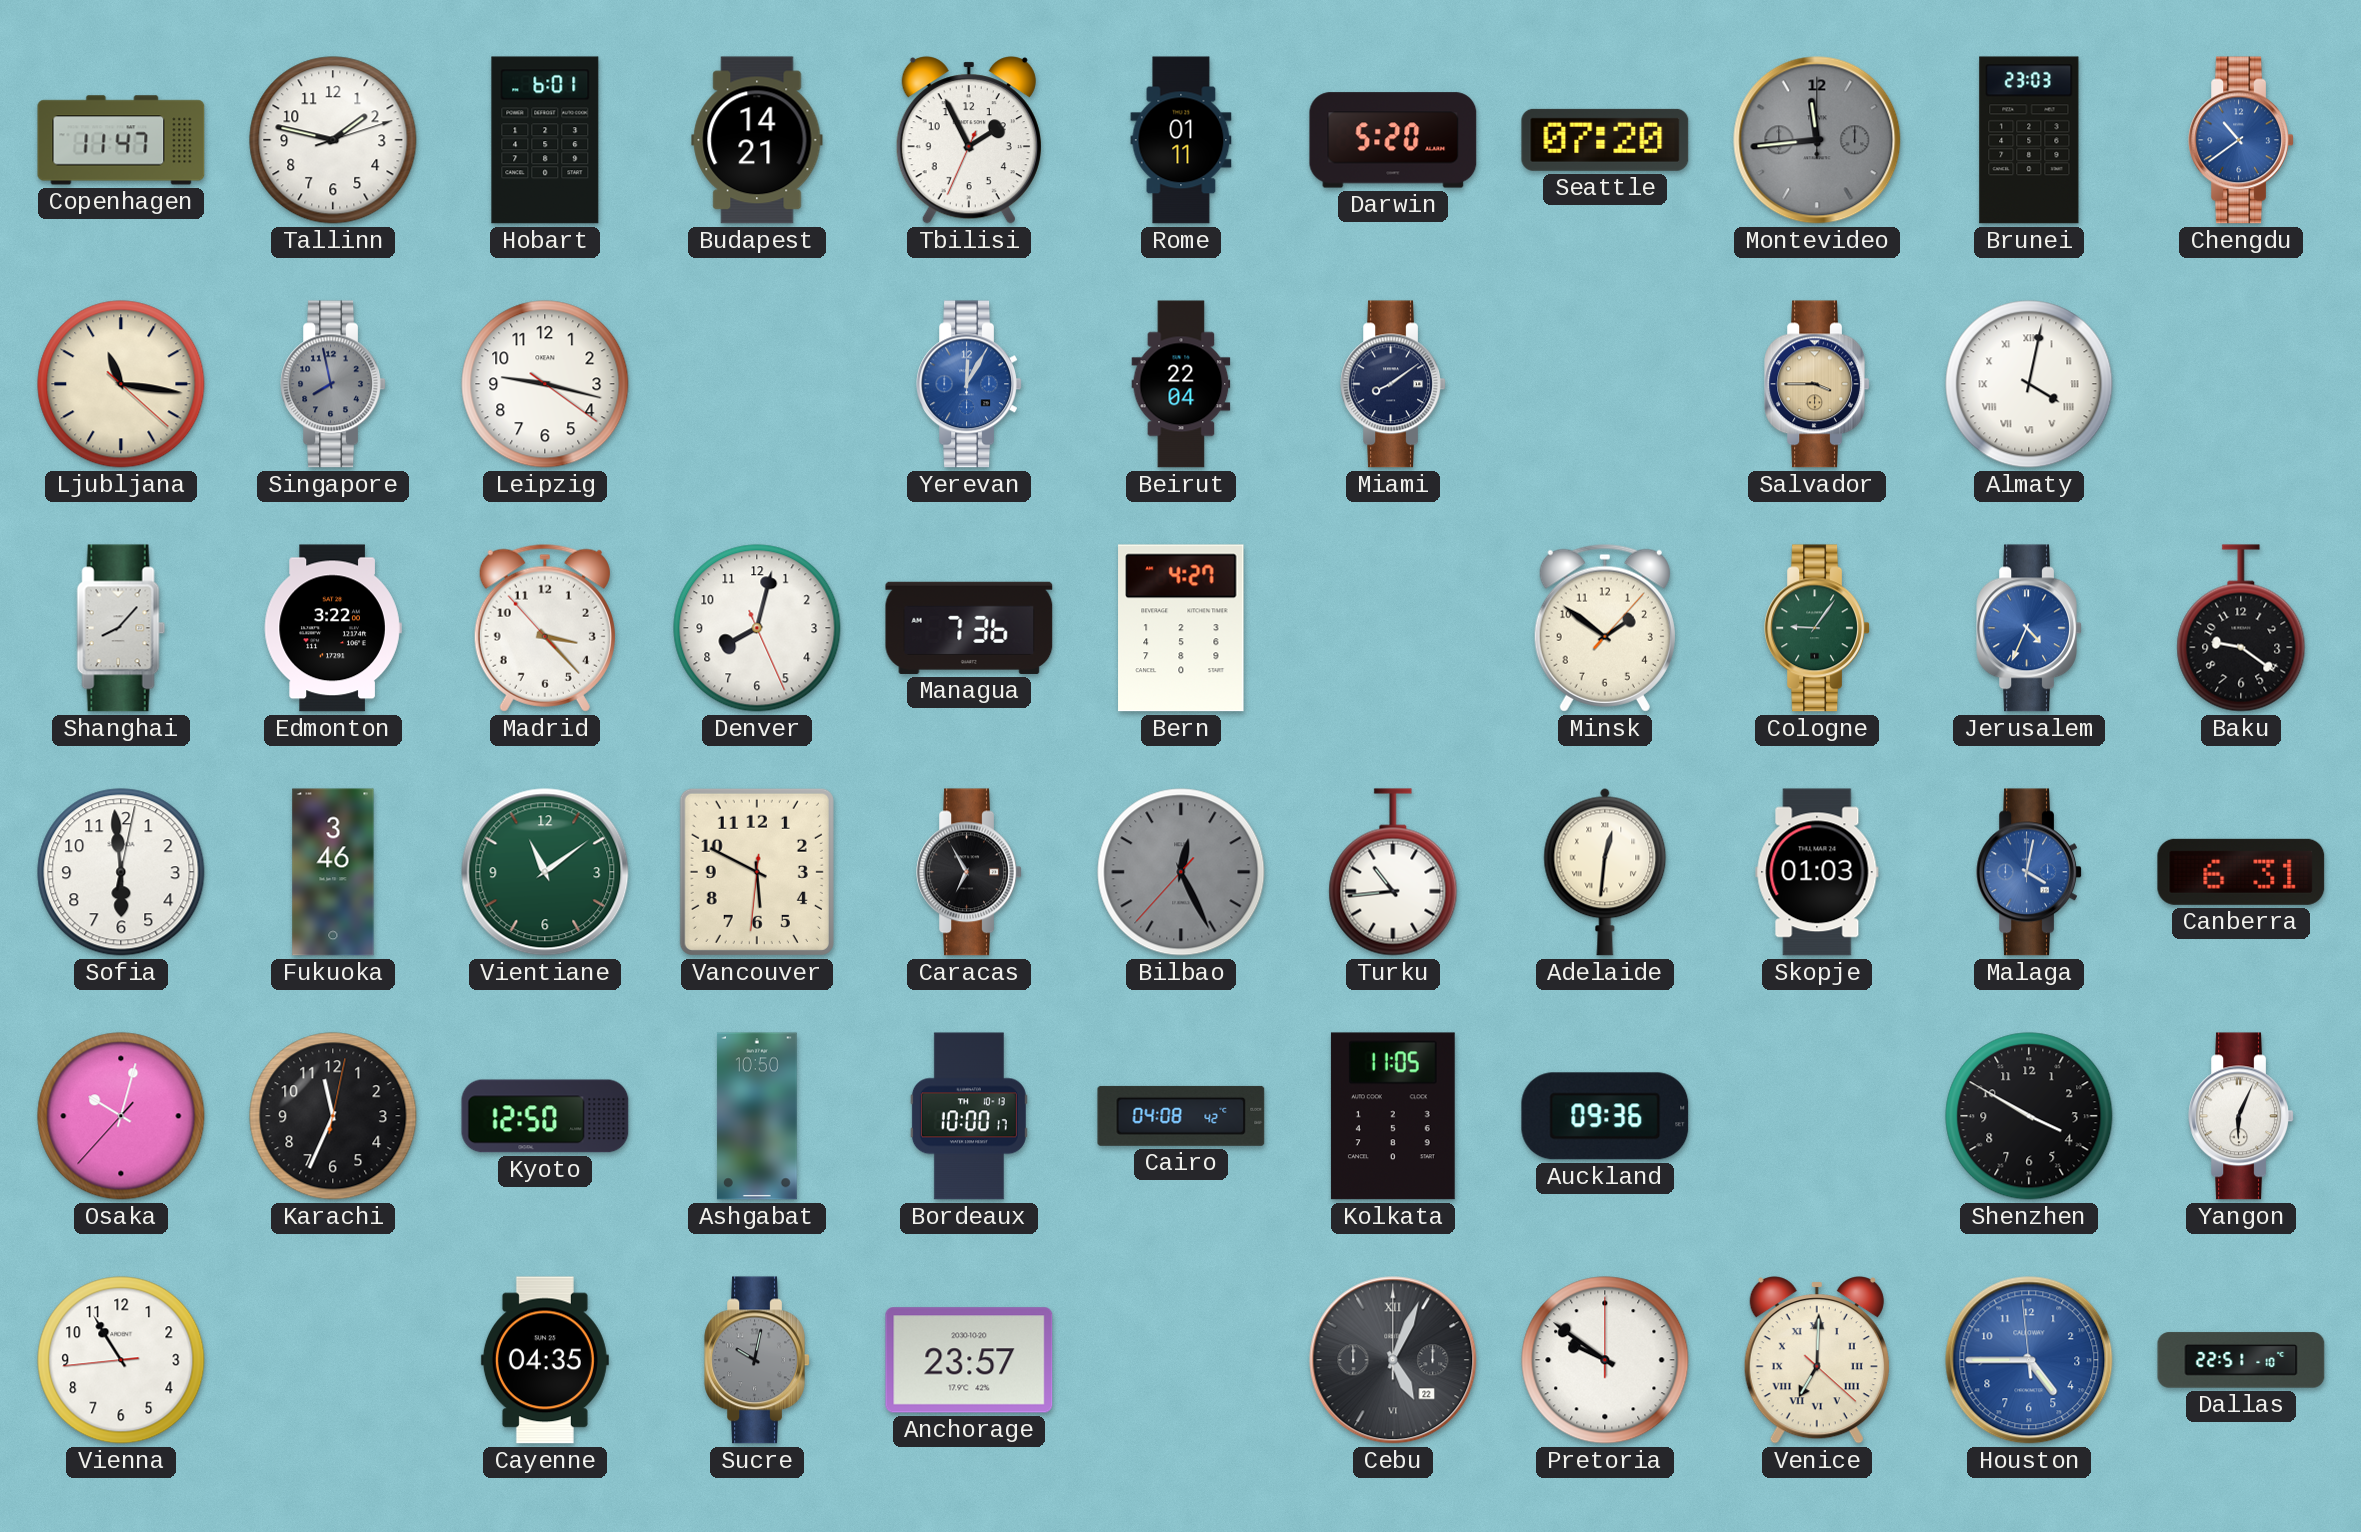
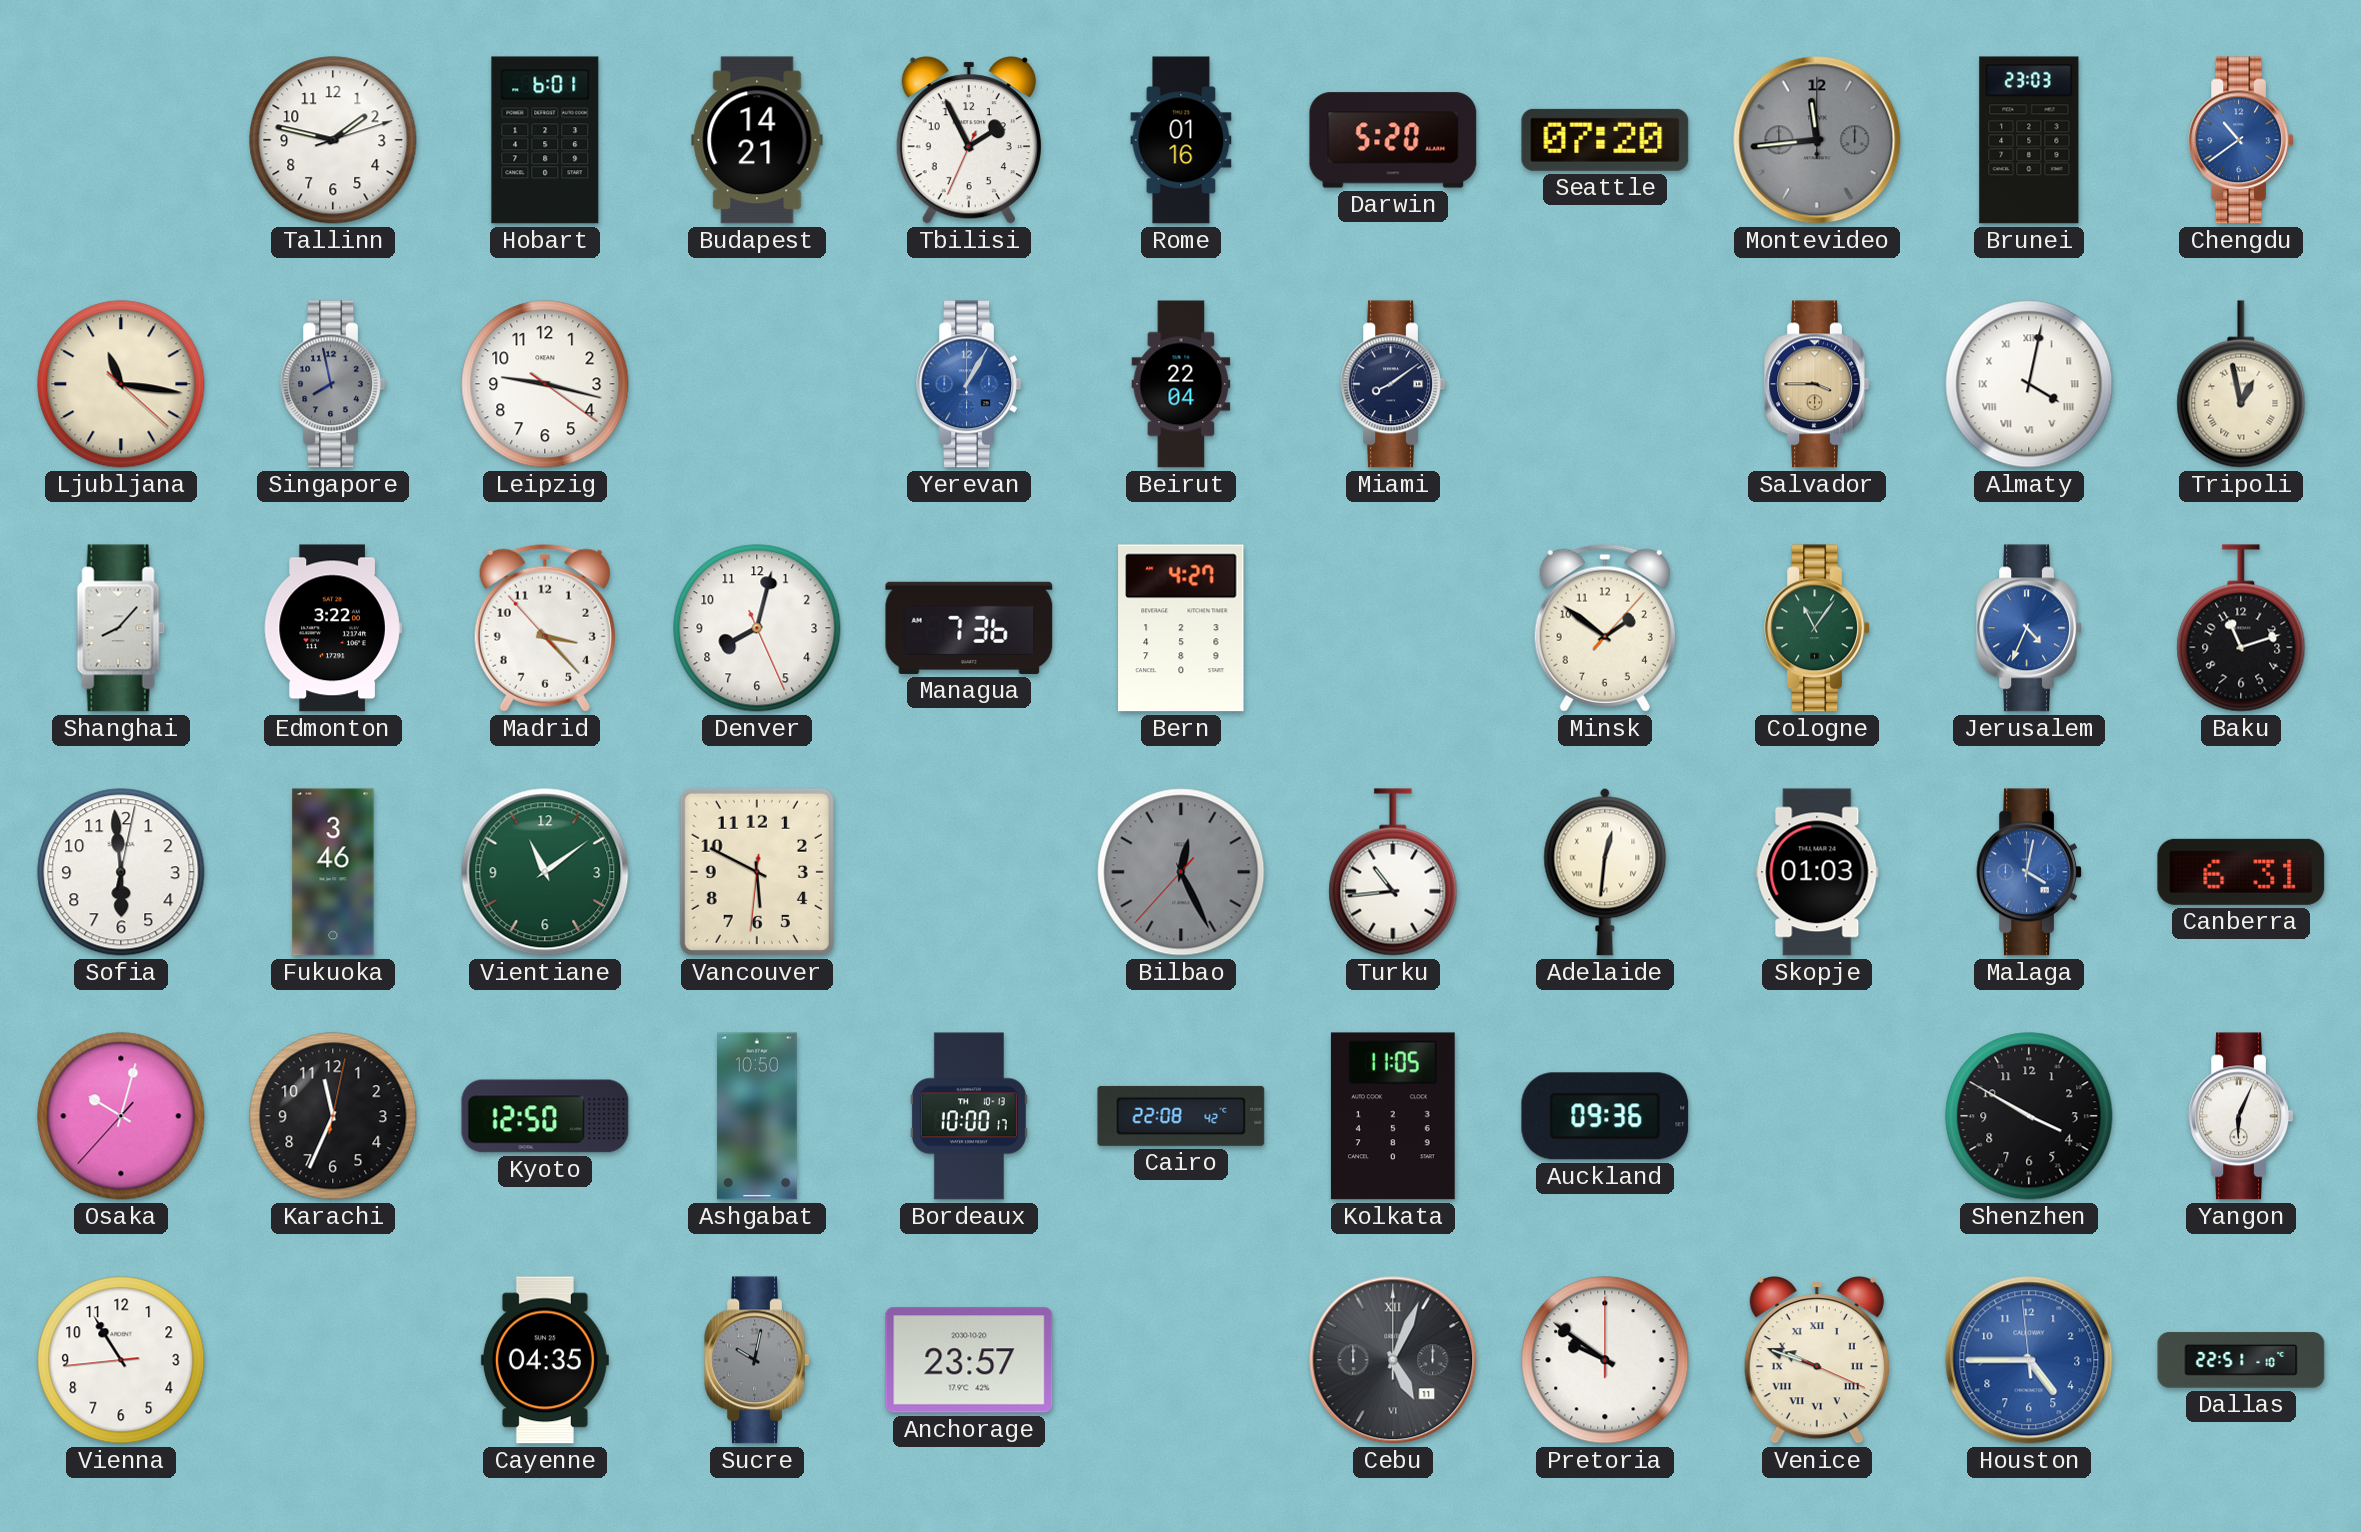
Copenhagen: 11:47 -> none
Rome: 01:11 -> 01:16
Yerevan: 12:05 -> 1:05
Tripoli: none -> 12:58
Cologne: 9:06 -> 11:06
Baku: 9:21 -> 11:12
Caracas: 6:55 -> none
Cairo: 04:08 -> 22:08
Cebu date: 22 -> 11
Venice: 7:00 -> 9:48
